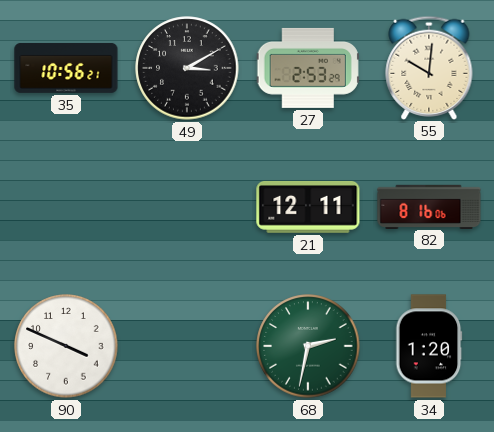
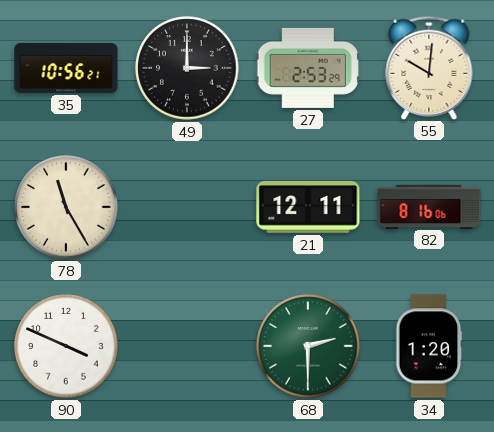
49: 3:10 -> 3:00
78: none -> 11:25
68: 2:32 -> 2:30
